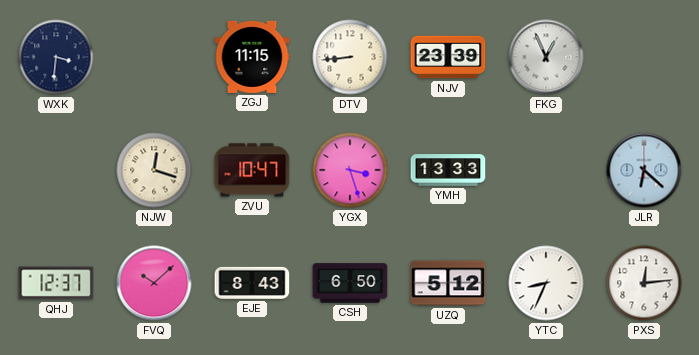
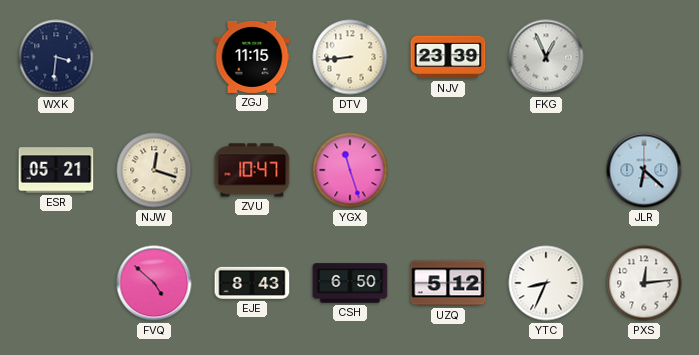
ESR: none -> 05:21
YGX: 3:27 -> 11:27
YMH: 13:33 -> none
QHJ: 12:37 -> none
FVQ: 10:08 -> 4:52
